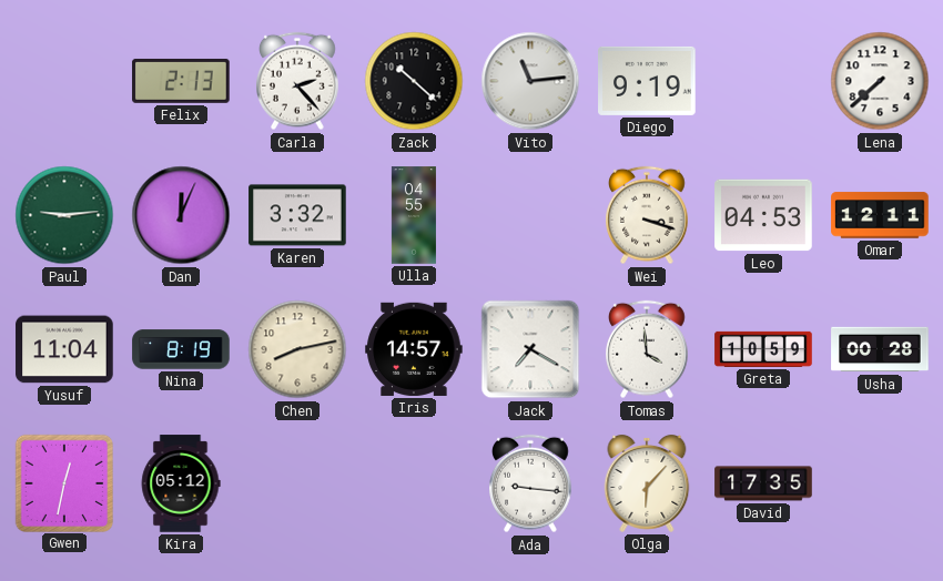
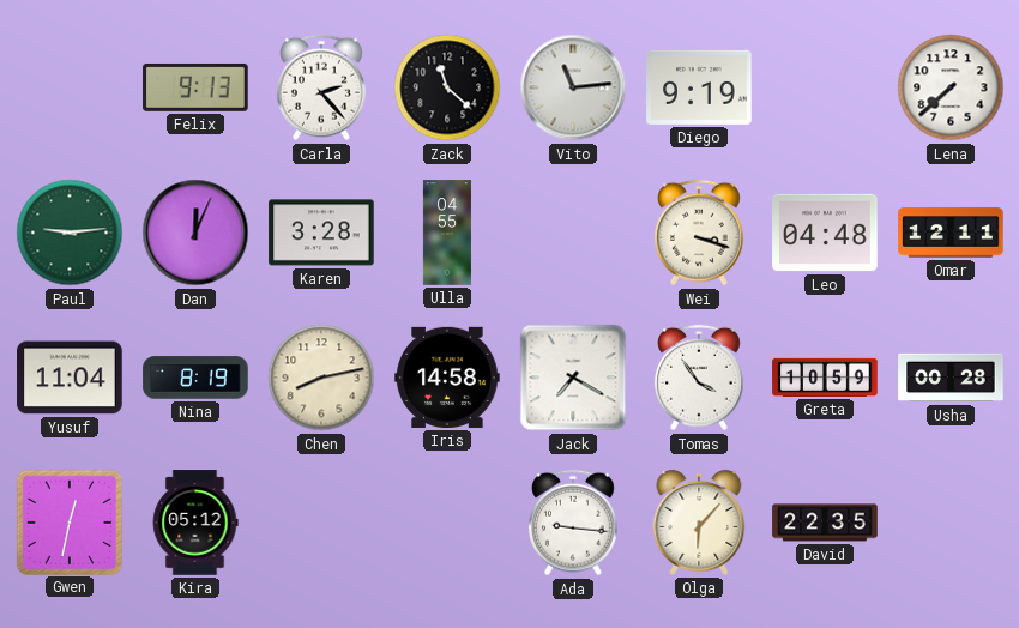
Felix: 2:13 -> 9:13
Zack: 10:22 -> 11:22
Karen: 3:32 -> 3:28
Leo: 04:53 -> 04:48
Iris: 14:57 -> 14:58
Tomas: 3:59 -> 3:54
David: 17:35 -> 22:35
